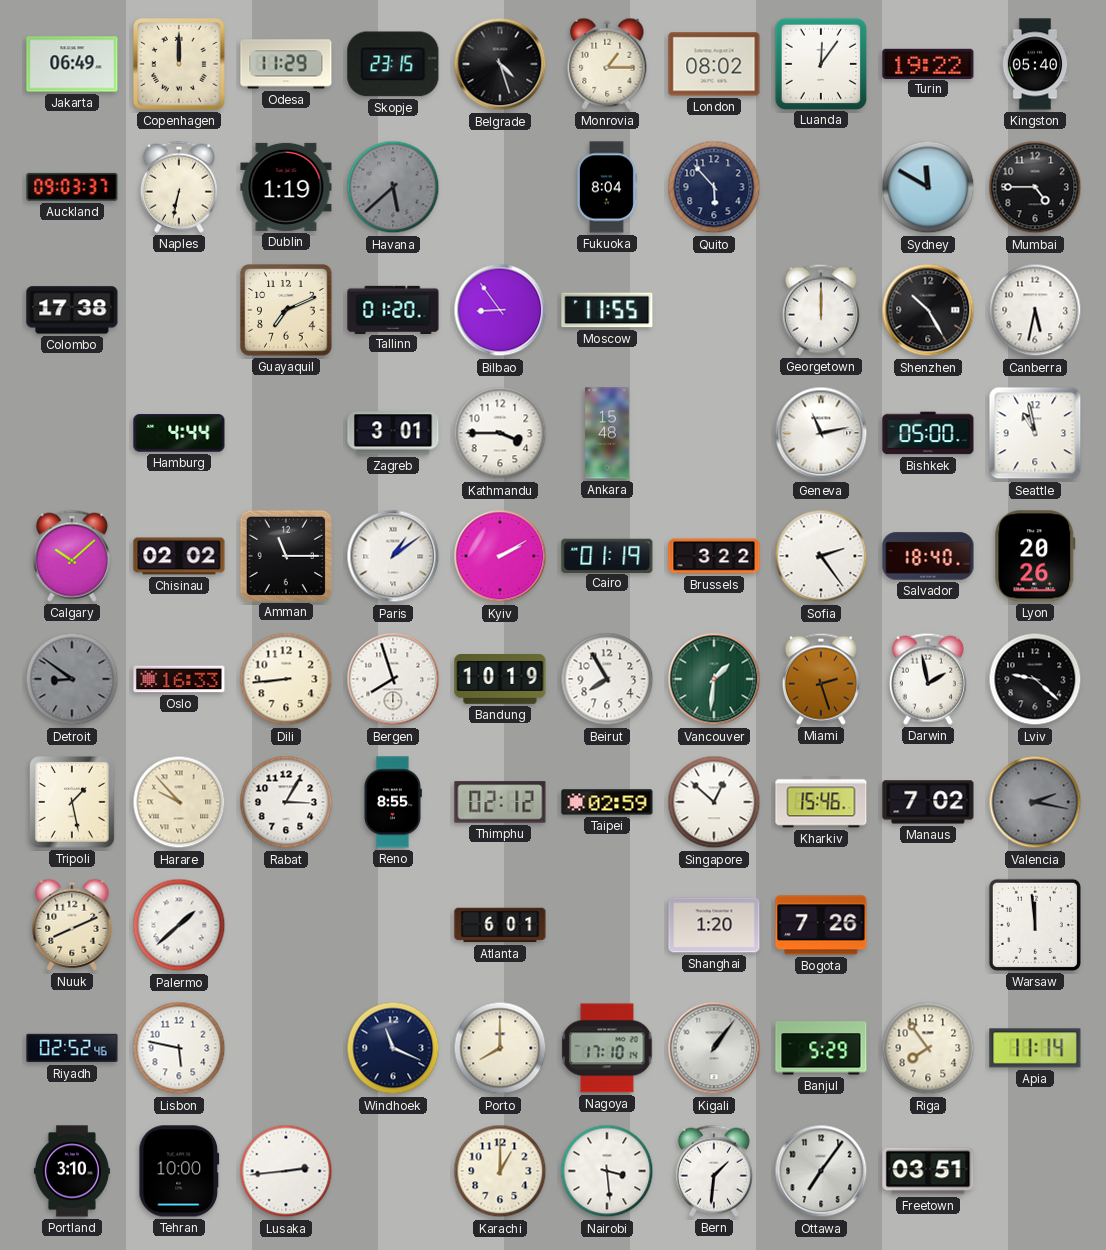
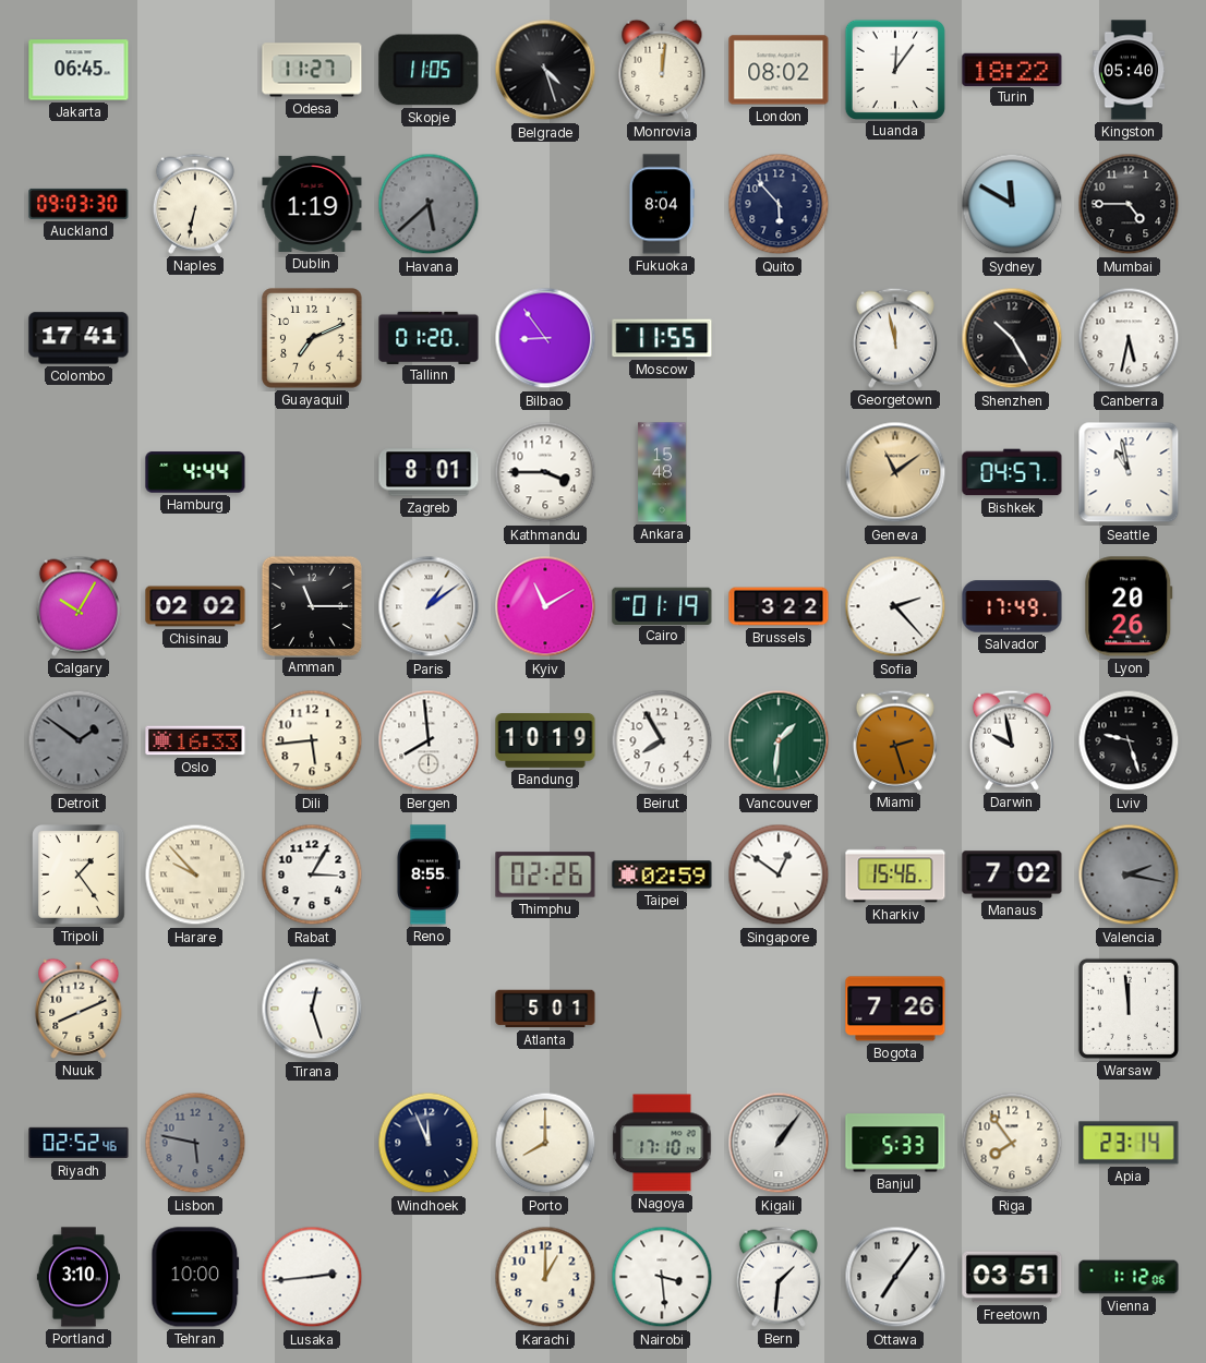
Jakarta: 06:49 -> 06:45
Copenhagen: 12:00 -> none
Odesa: 11:29 -> 11:27
Skopje: 23:15 -> 11:05
Monrovia: 1:15 -> 12:01
Turin: 19:22 -> 18:22
Auckland: 09:03:37 -> 09:03:30
Colombo: 17:38 -> 17:41
Georgetown: 12:00 -> 11:58
Zagreb: 3:01 -> 8:01
Geneva: 11:13 -> 11:09
Geneva dial: white -> champagne
Bishkek: 05:00 -> 04:57
Calgary: 10:08 -> 10:05
Kyiv: 2:10 -> 11:10
Sofia: 2:24 -> 2:23
Salvador: 18:40 -> 17:49
Detroit: 8:51 -> 1:51
Dili: 8:44 -> 5:44
Bergen: 7:57 -> 7:59
Darwin: 1:58 -> 9:58
Lviv: 9:22 -> 9:27
Tripoli: 1:28 -> 1:24
Thimphu: 02:12 -> 02:26
Singapore: 12:52 -> 12:51
Palermo: 1:38 -> none
Tirana: none -> 12:27
Atlanta: 6:01 -> 5:01
Shanghai: 1:20 -> none
Lisbon dial: white -> grey
Windhoek: 11:19 -> 11:56
Banjul: 5:29 -> 5:33
Apia: 11:14 -> 23:14
Vienna: none -> 1:12
